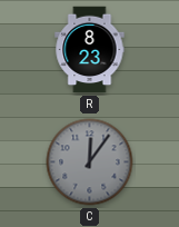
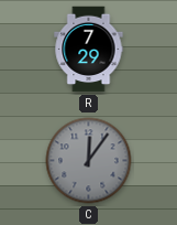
R: 8:23 -> 7:29
